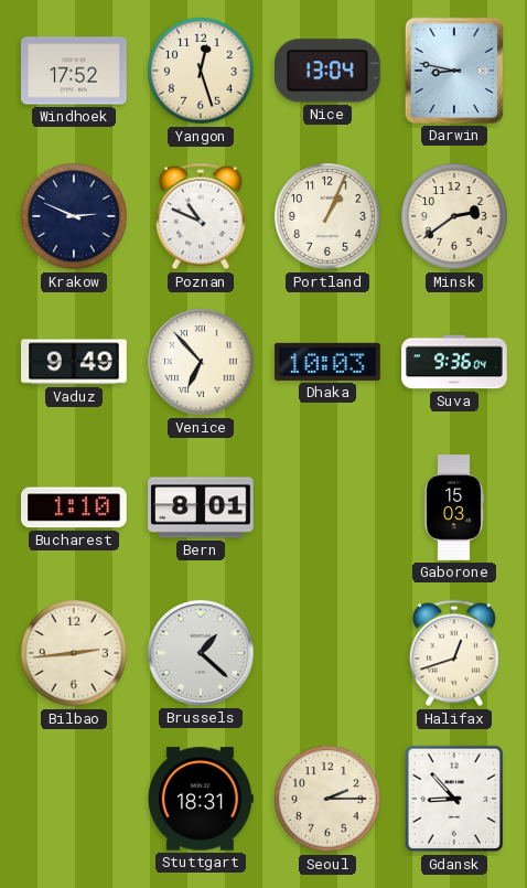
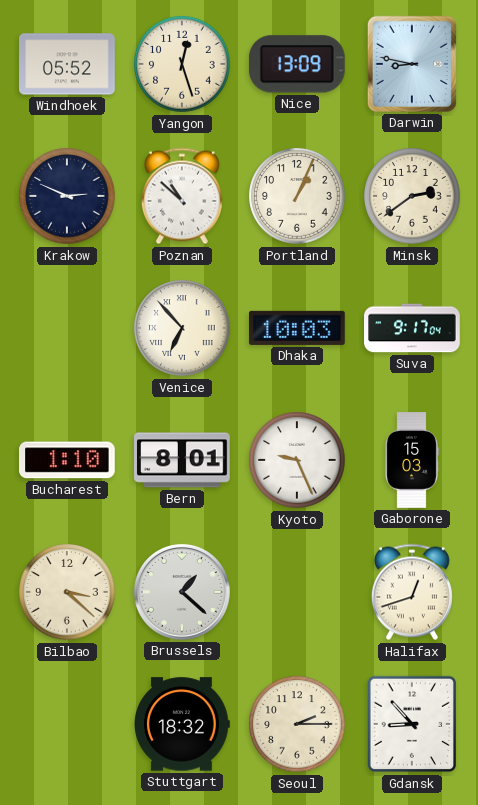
Windhoek: 17:52 -> 05:52
Nice: 13:04 -> 13:09
Poznan: 10:49 -> 10:52
Vaduz: 9:49 -> none
Suva: 9:36 -> 9:17
Kyoto: none -> 9:26
Bilbao: 2:44 -> 3:22
Stuttgart: 18:31 -> 18:32
